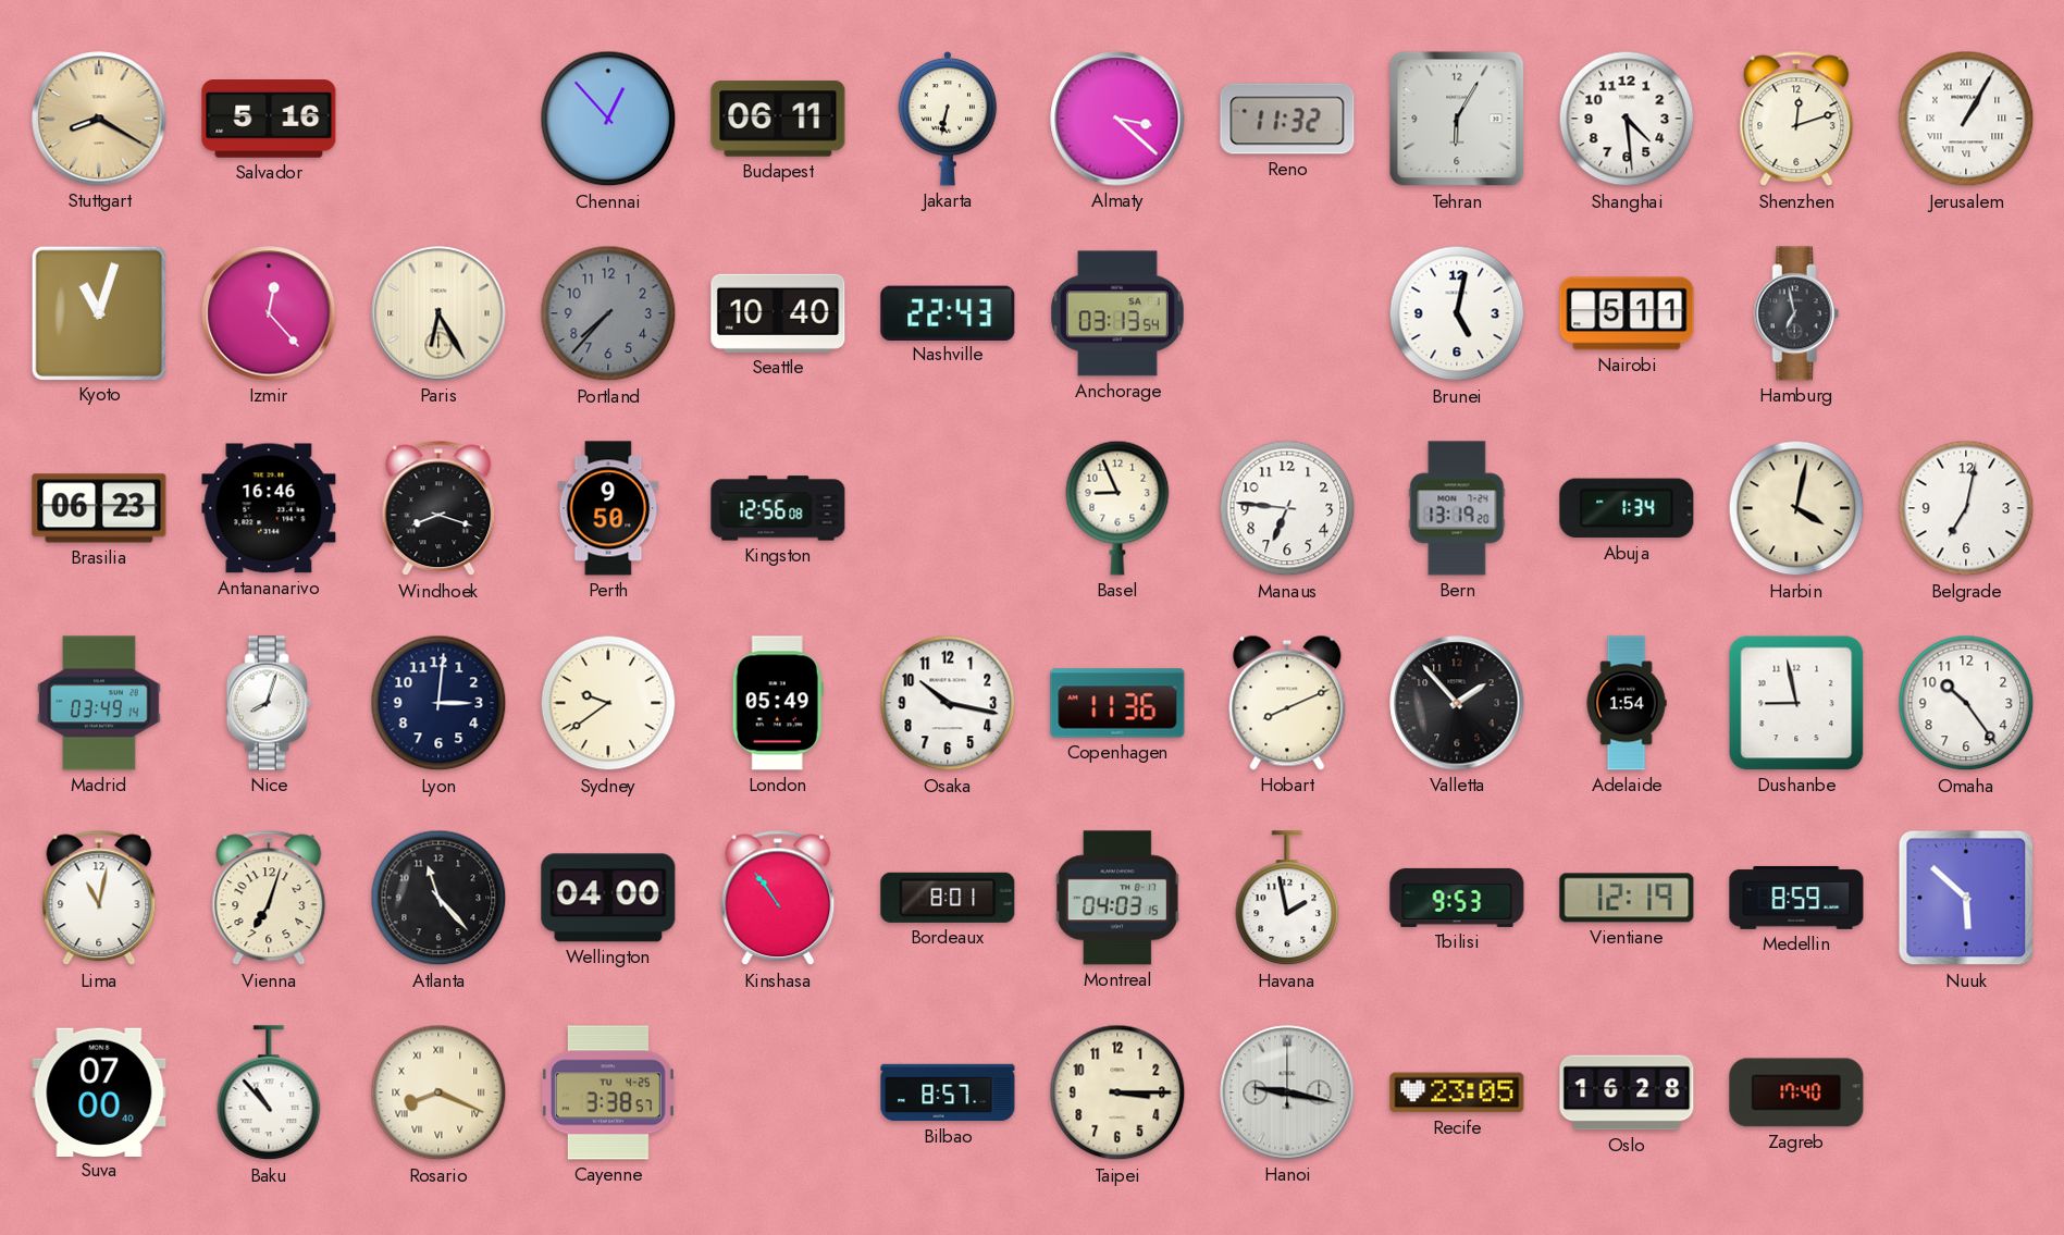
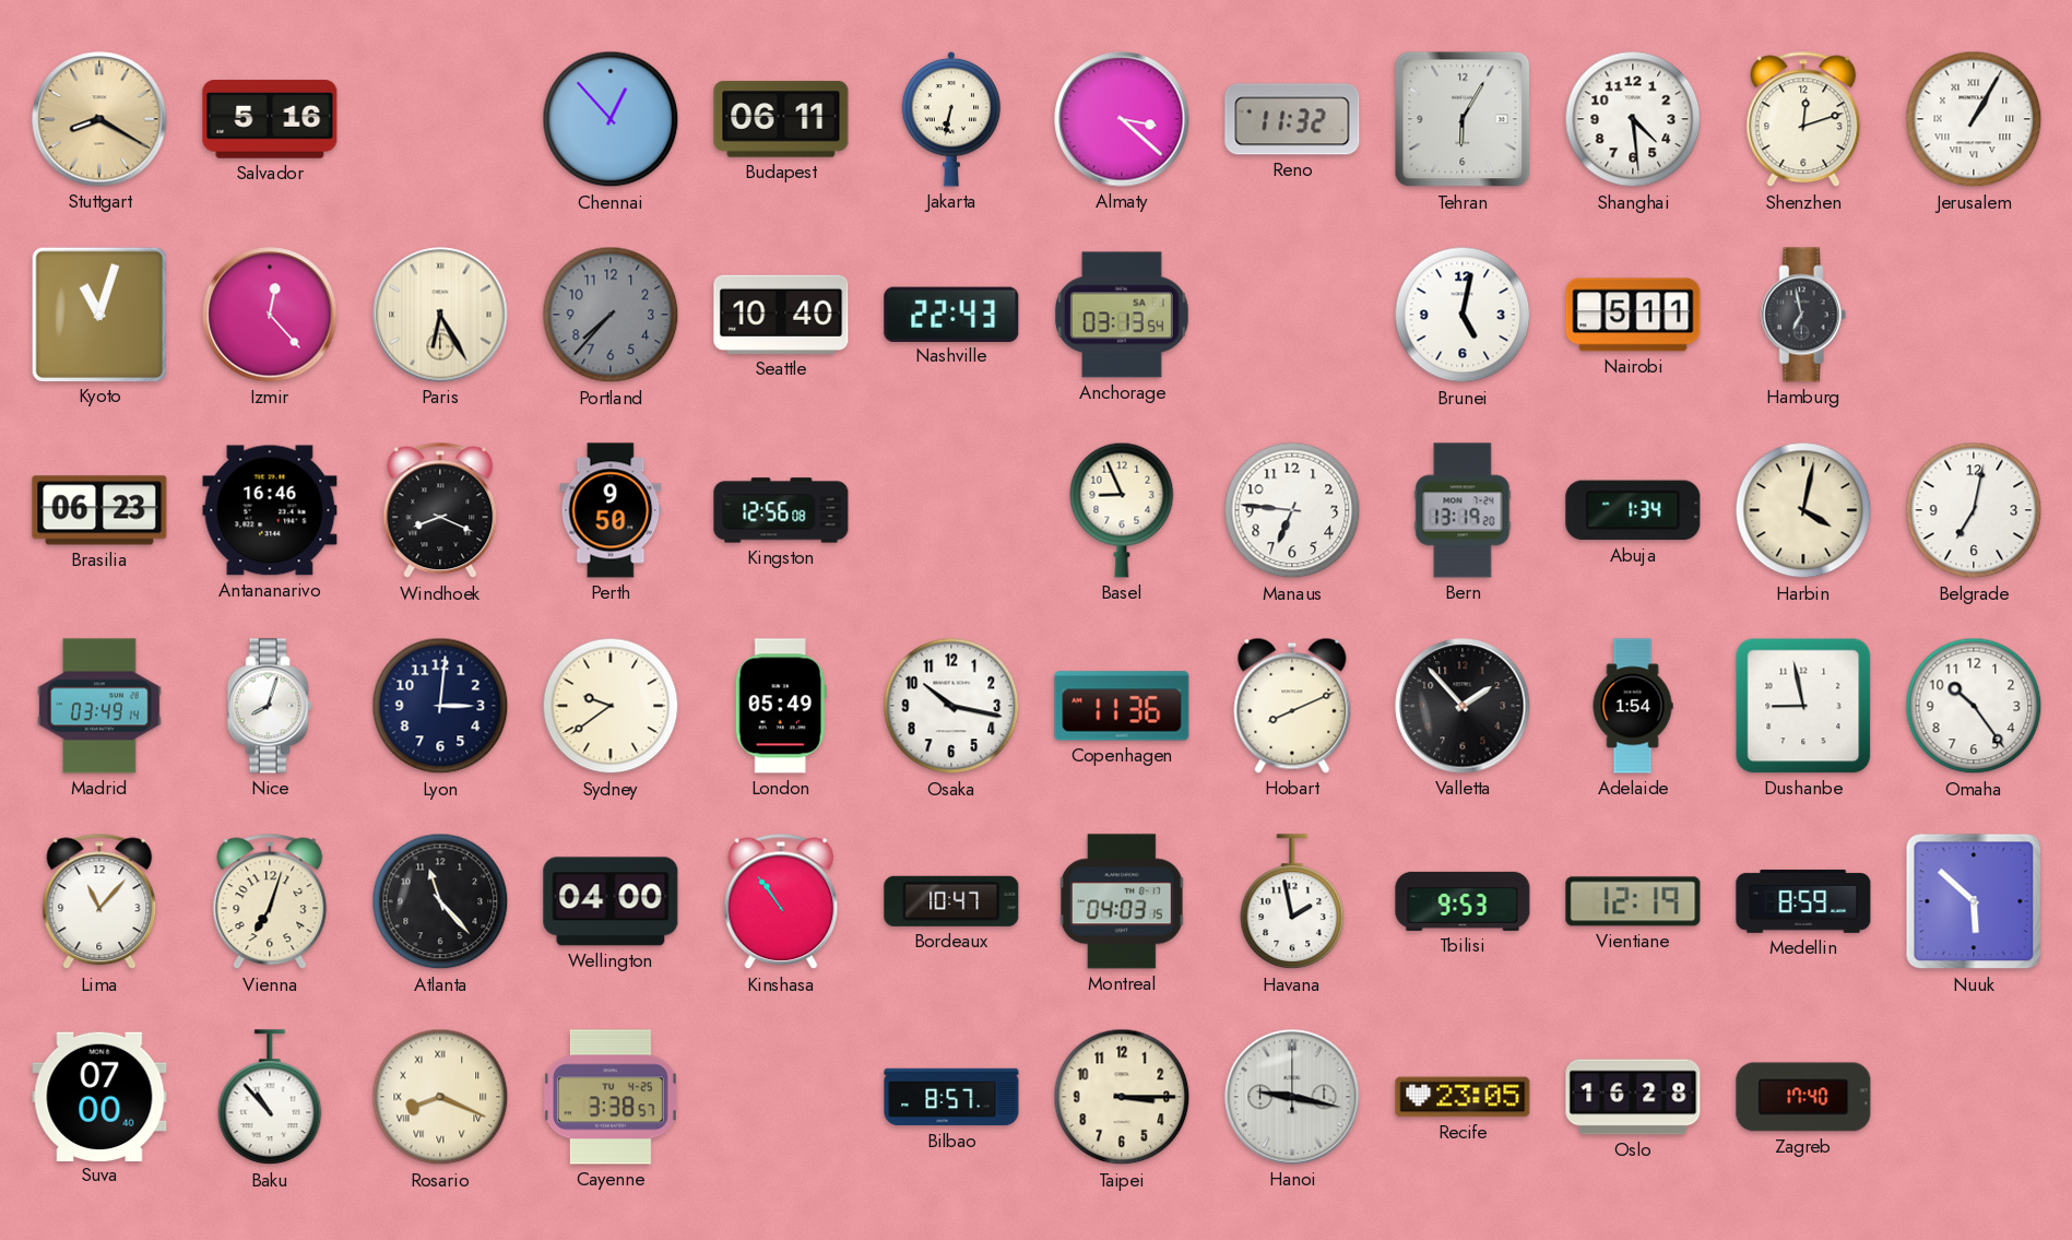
Windhoek: 8:18 -> 8:19
Lima: 11:02 -> 11:07
Bordeaux: 8:01 -> 10:47
